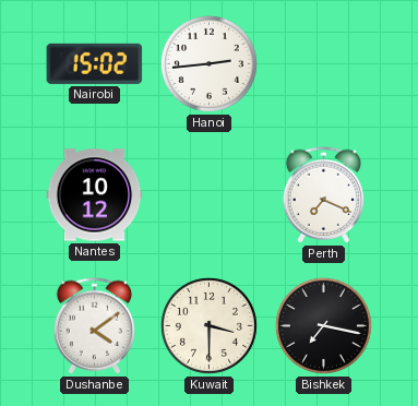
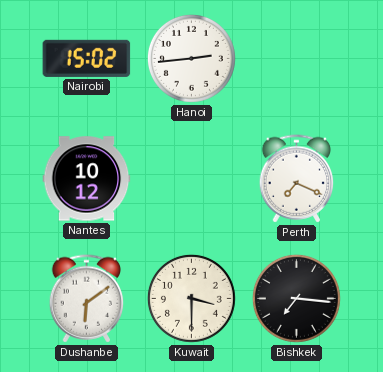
Dushanbe: 4:09 -> 6:09
Bishkek: 7:17 -> 7:16
